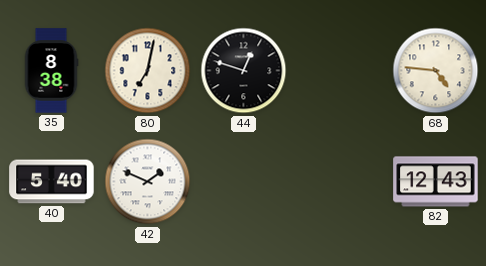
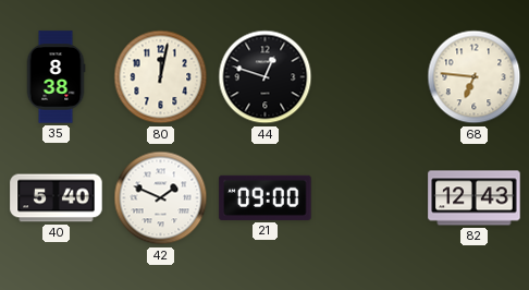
80: 7:02 -> 12:02
68: 4:46 -> 6:46
21: none -> 09:00
